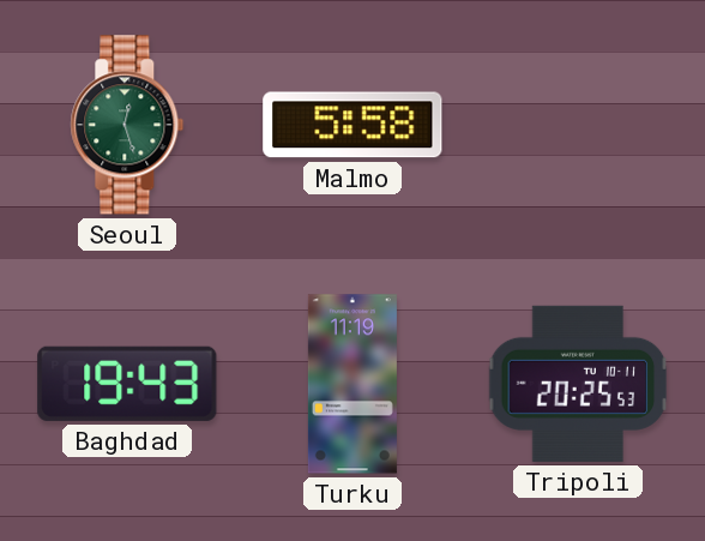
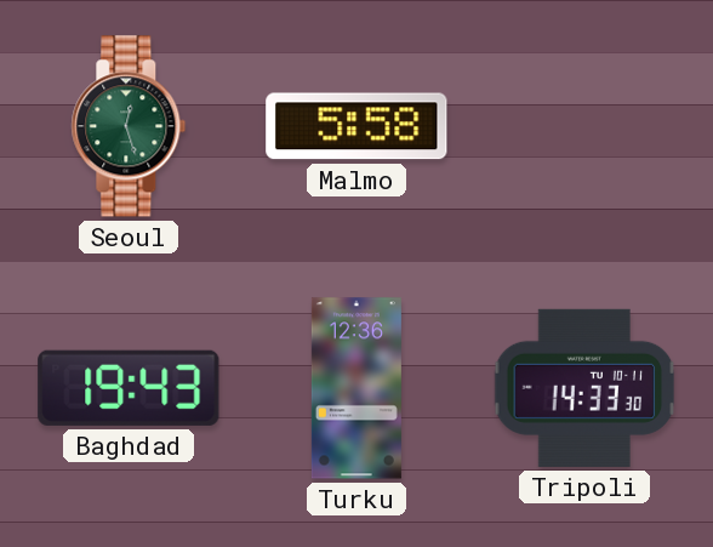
Turku: 11:19 -> 12:36
Tripoli: 20:25 -> 14:33
